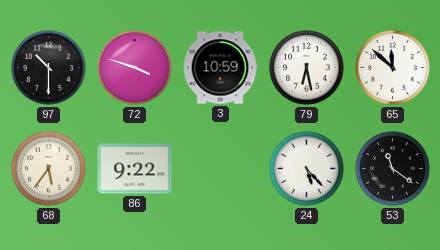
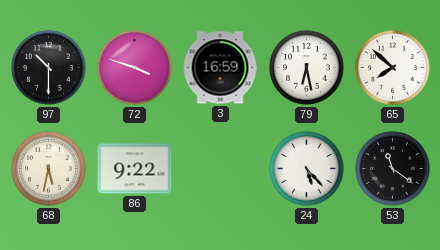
3: 10:59 -> 16:59
65: 11:52 -> 7:52
68: 5:36 -> 5:32
